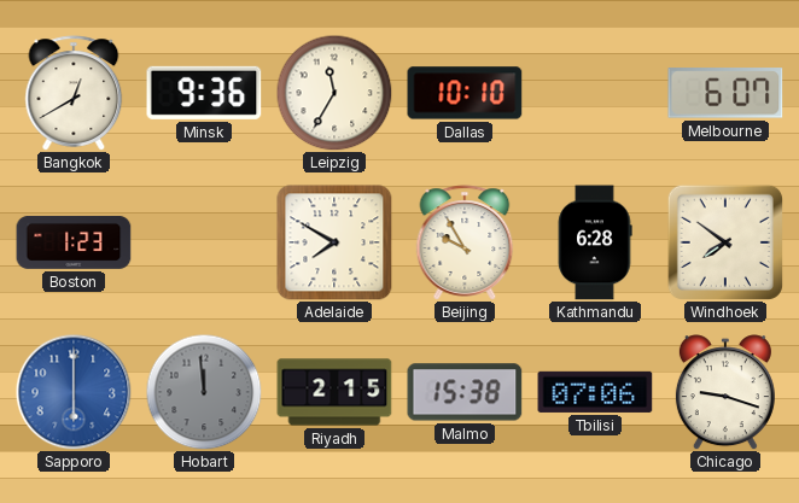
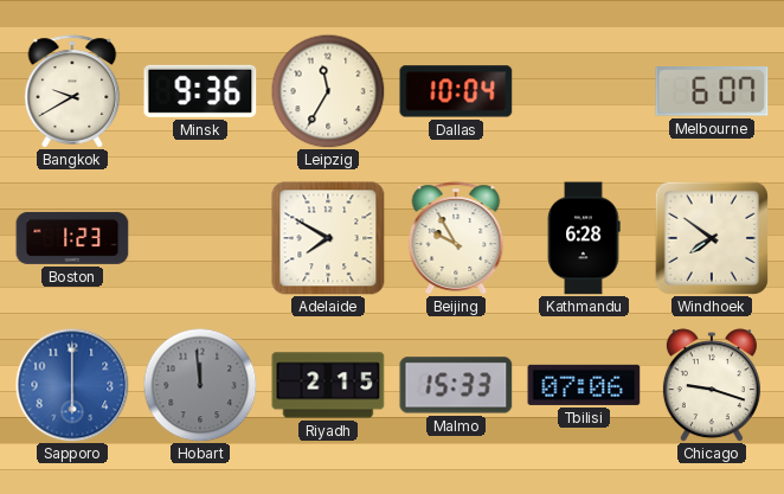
Bangkok: 12:40 -> 9:40
Dallas: 10:10 -> 10:04
Malmo: 15:38 -> 15:33
